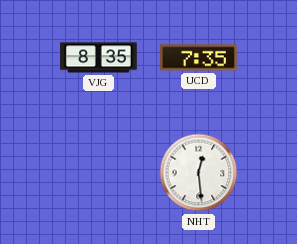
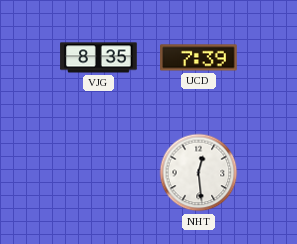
UCD: 7:35 -> 7:39
